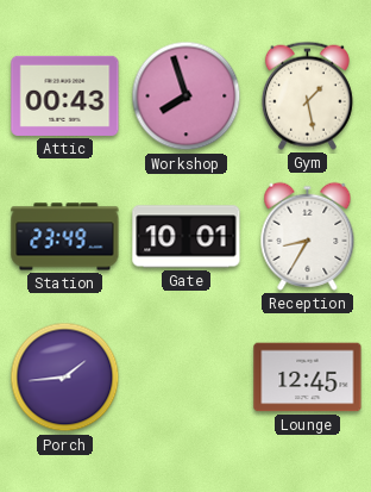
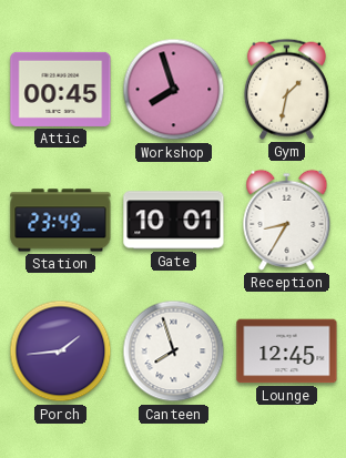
Attic: 00:43 -> 00:45
Gym: 1:28 -> 1:32
Canteen: none -> 7:57
